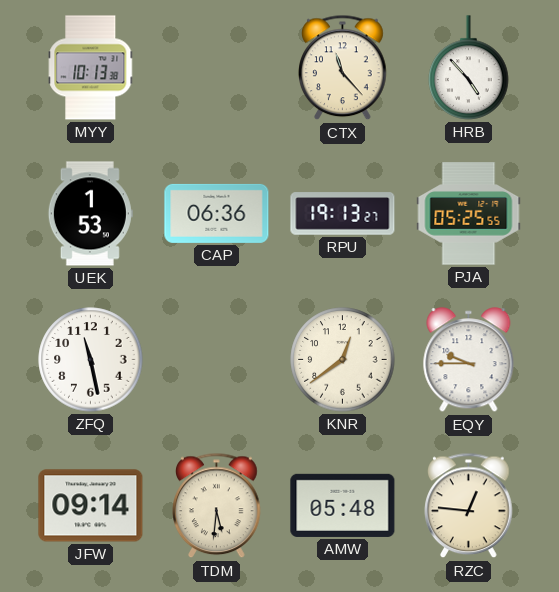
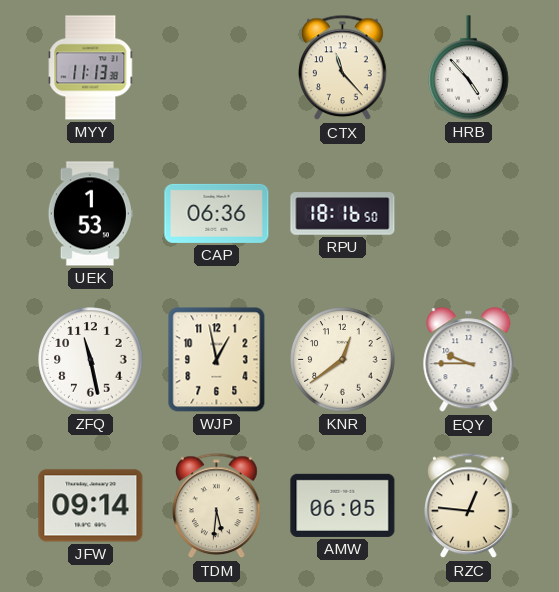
MYY: 10:13 -> 11:13
RPU: 19:13 -> 18:16
PJA: 05:25 -> none
WJP: none -> 12:58
AMW: 05:48 -> 06:05
